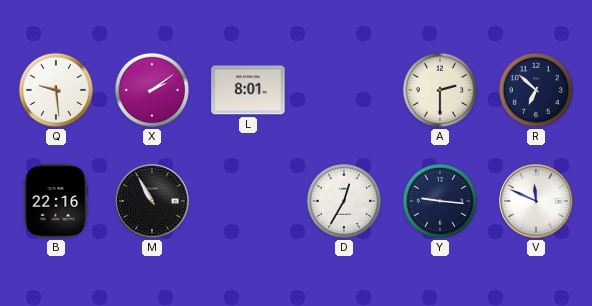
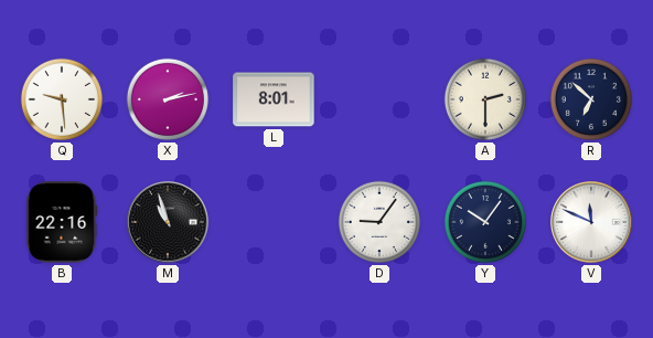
X: 2:09 -> 2:13
M: 10:55 -> 10:57
D: 12:35 -> 9:06
Y: 9:16 -> 10:06
